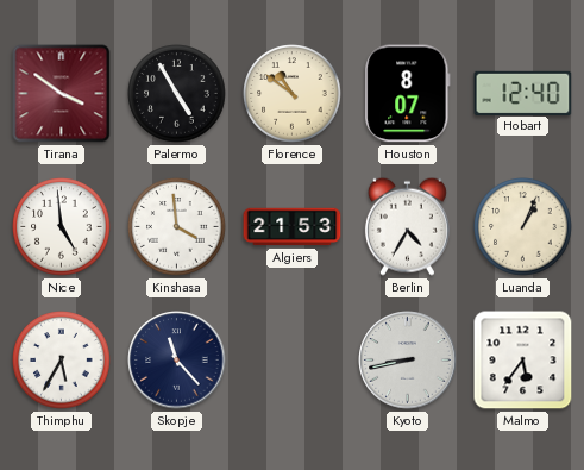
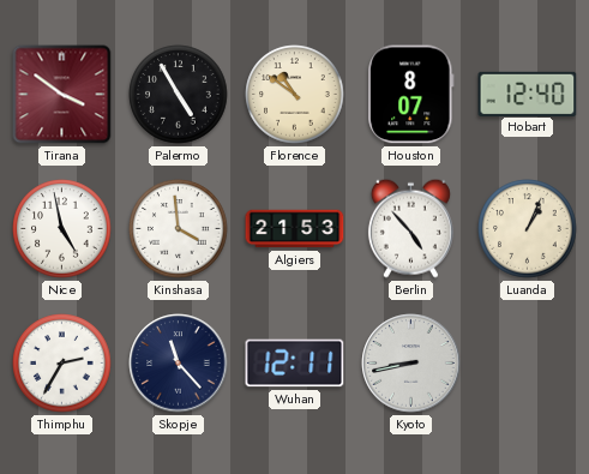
Nice: 4:59 -> 4:58
Berlin: 4:35 -> 4:53
Thimphu: 5:35 -> 2:35
Wuhan: none -> 12:11
Malmo: 5:36 -> none
